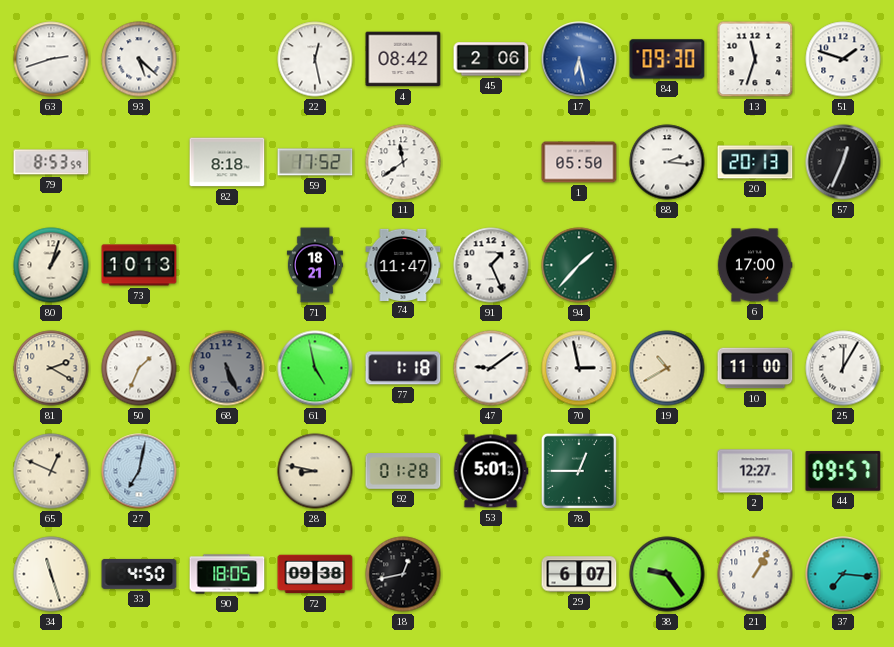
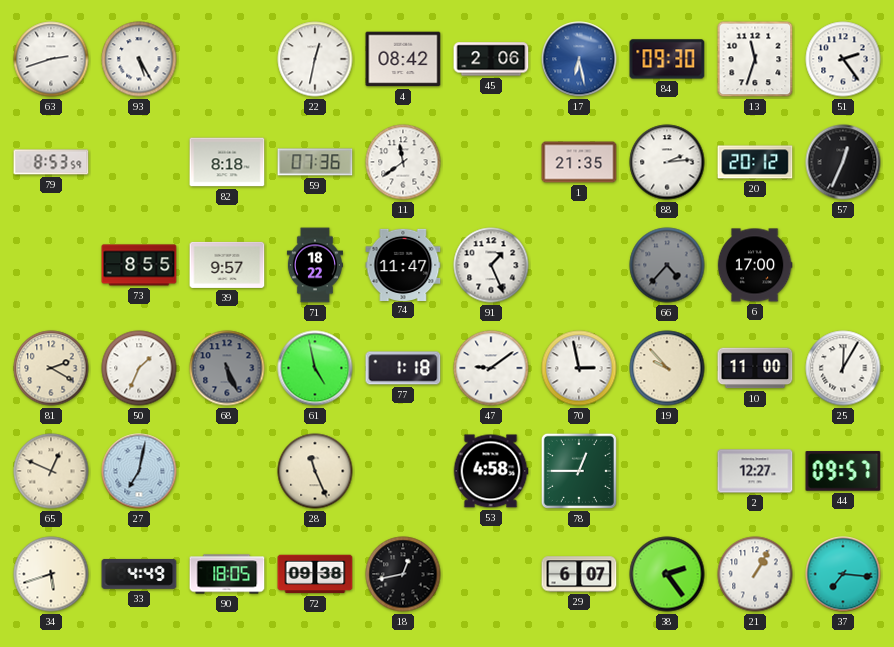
93: 5:22 -> 5:25
22: 12:28 -> 12:32
51: 1:48 -> 2:24
59: 17:52 -> 07:36
1: 05:50 -> 21:35
88: 2:16 -> 2:14
20: 20:13 -> 20:12
80: 1:03 -> none
73: 10:13 -> 8:55
39: none -> 9:57
71: 18:21 -> 18:22
94: 1:37 -> none
66: none -> 4:37
19: 10:40 -> 9:53
28: 8:47 -> 11:26
92: 01:28 -> none
53: 5:01 -> 4:58
34: 11:27 -> 5:42
33: 4:50 -> 4:49
38: 9:24 -> 2:24
